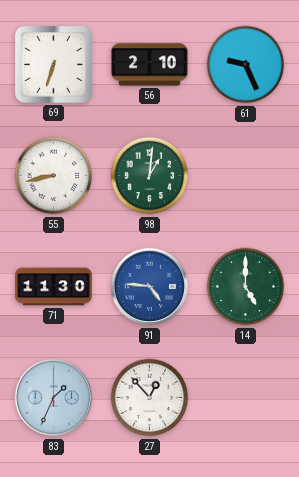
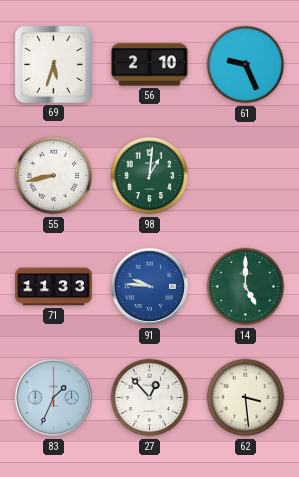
69: 6:33 -> 5:33
71: 11:30 -> 11:33
91: 4:46 -> 9:46
62: none -> 3:29
